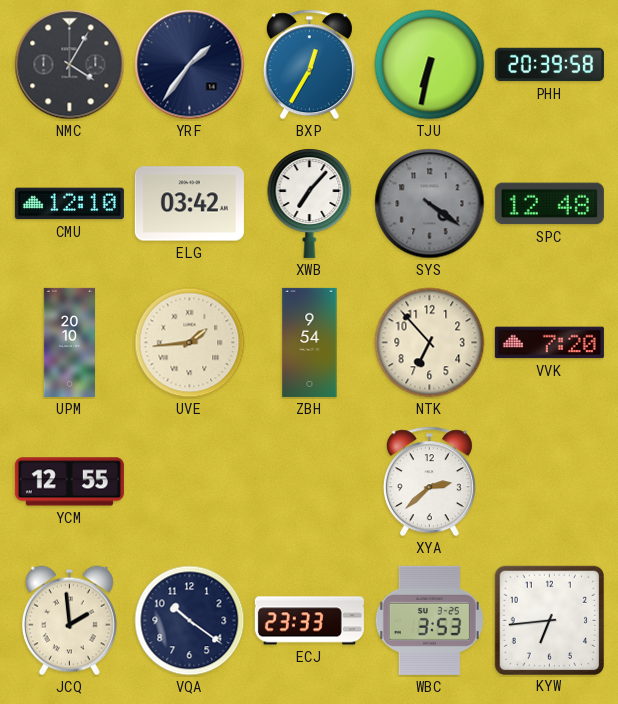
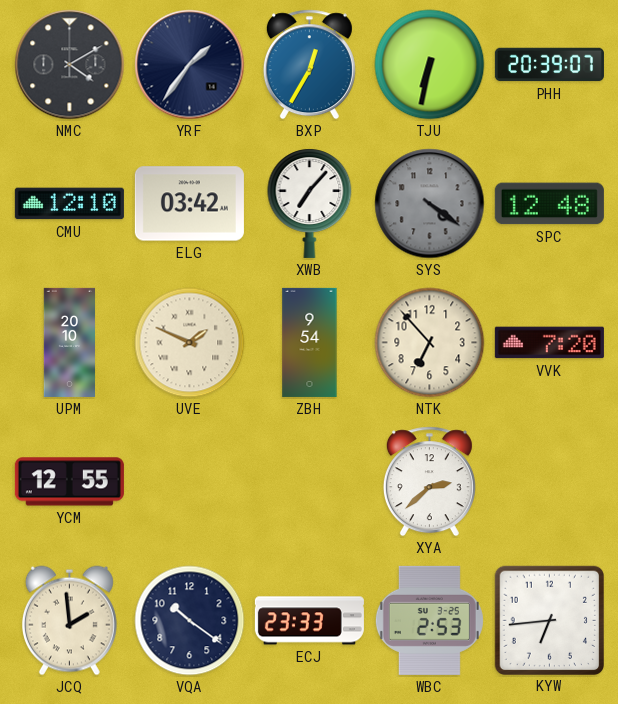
NMC: 4:05 -> 4:10
PHH: 20:39:58 -> 20:39:07
UVE: 1:44 -> 1:49
WBC: 3:53 -> 2:53
